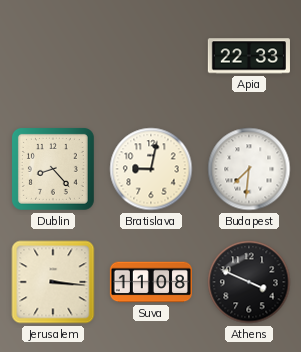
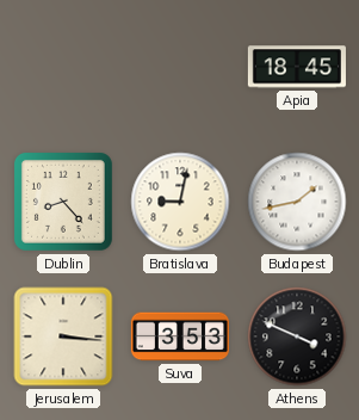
Apia: 22:33 -> 18:45
Budapest: 7:31 -> 1:43
Suva: 11:08 -> 3:53
